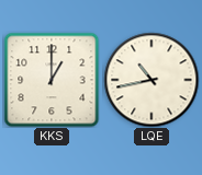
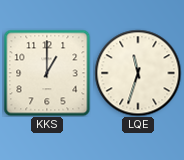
LQE: 10:43 -> 11:33
